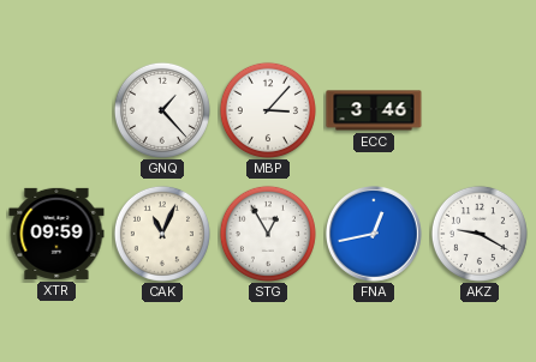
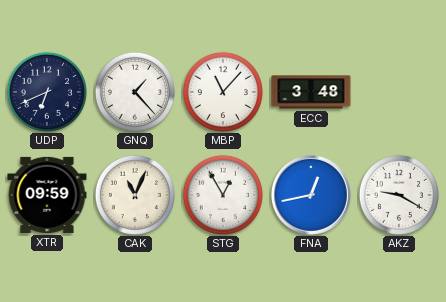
UDP: none -> 6:41
MBP: 3:07 -> 11:07
ECC: 3:46 -> 3:48
